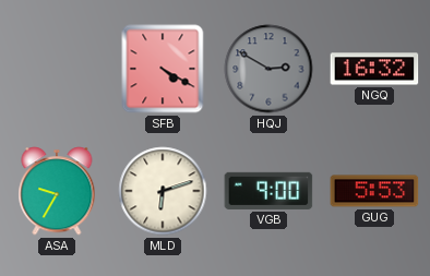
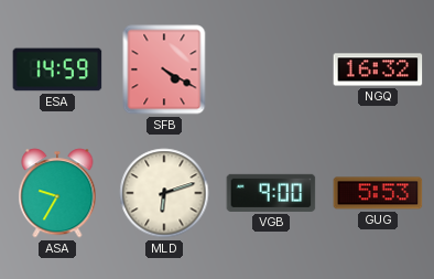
ESA: none -> 14:59
HQJ: 2:50 -> none
